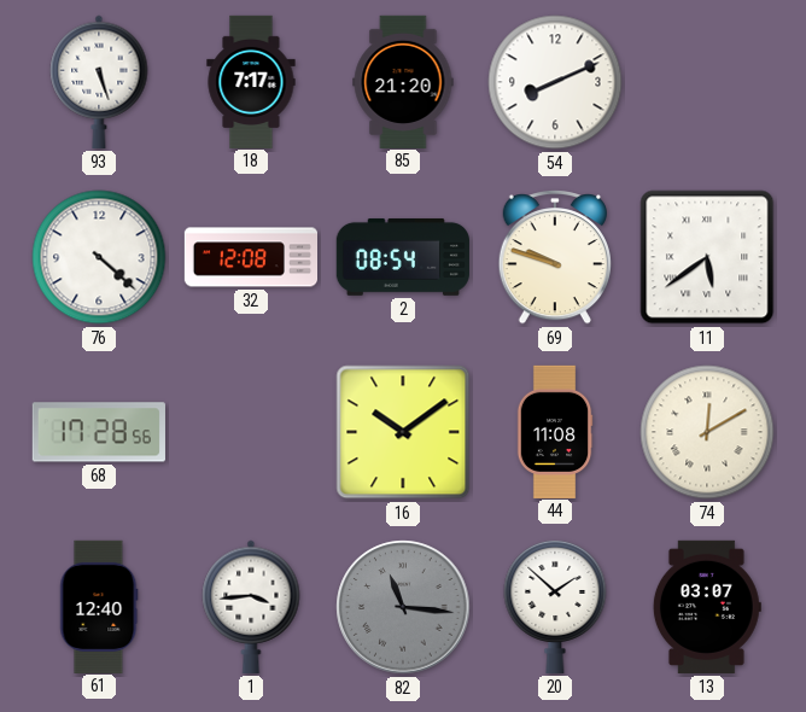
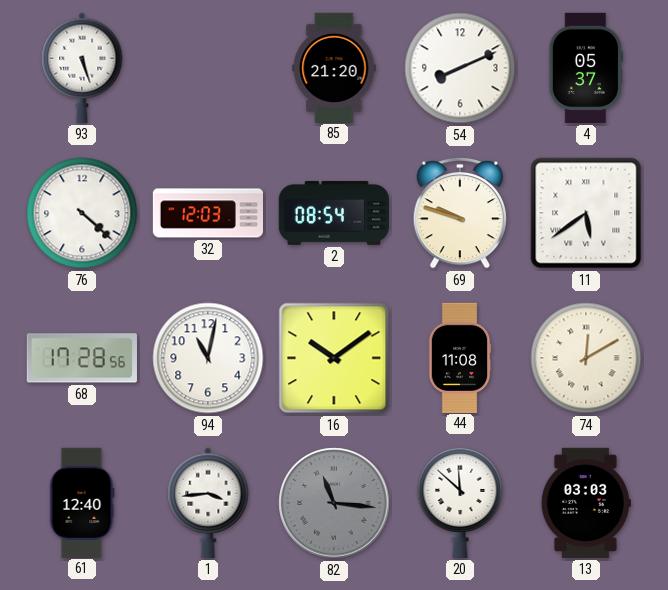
18: 7:17 -> none
4: none -> 05:37
32: 12:08 -> 12:03
94: none -> 11:02
20: 1:52 -> 11:52
13: 03:07 -> 03:03
